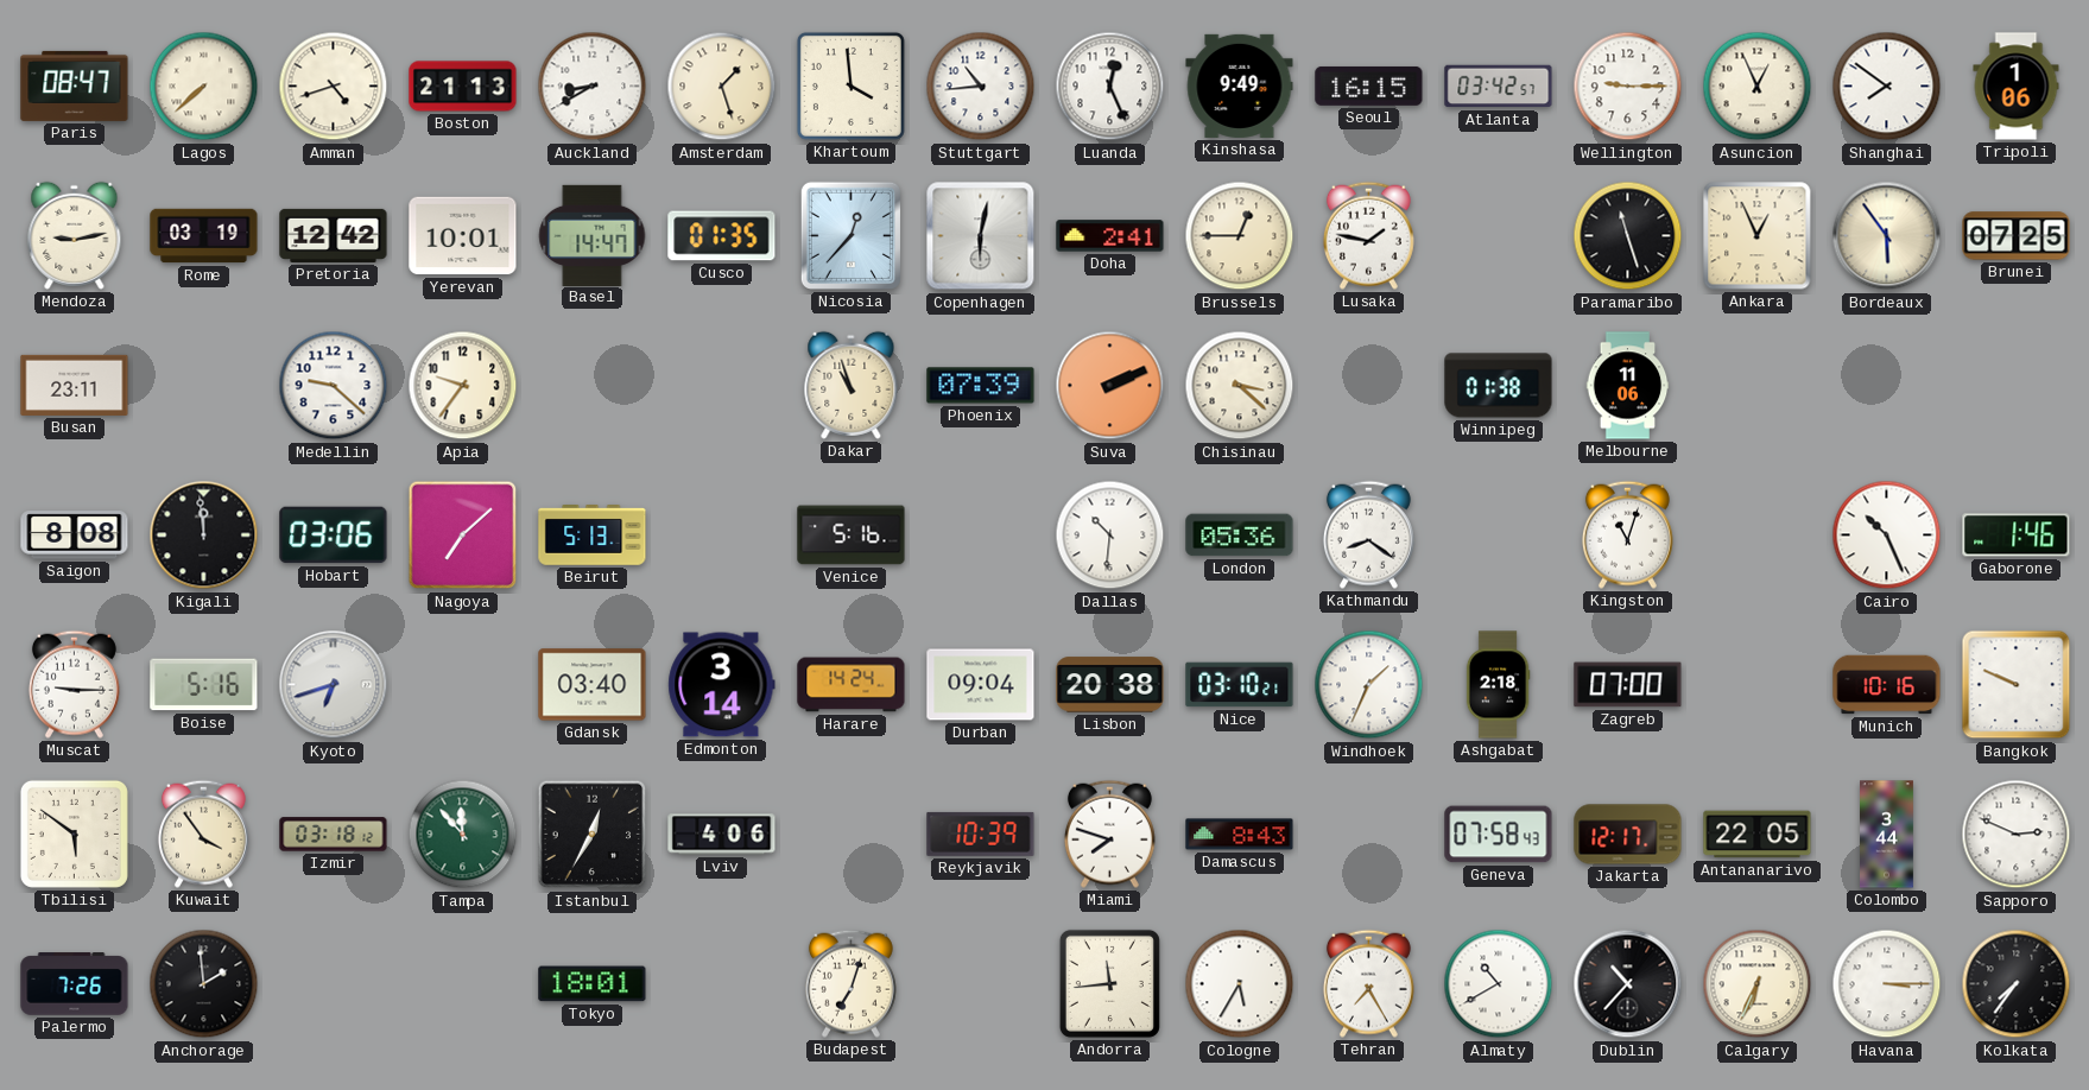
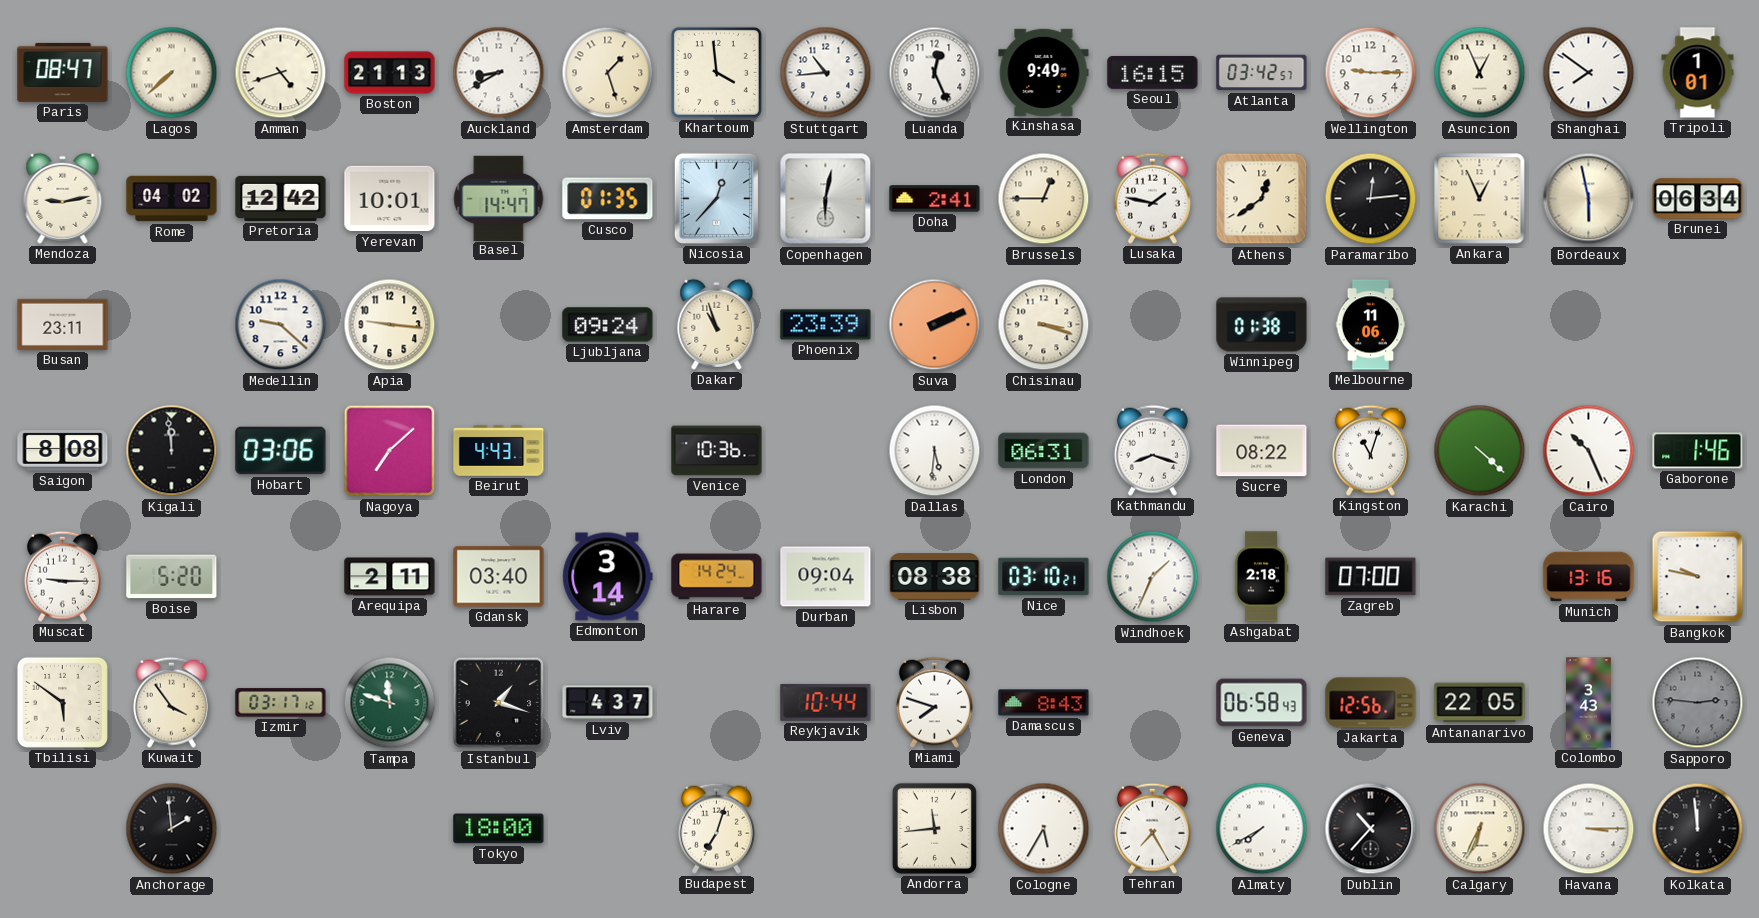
Tripoli: 1:06 -> 1:01
Rome: 03:19 -> 04:02
Athens: none -> 12:39
Paramaribo: 11:27 -> 12:14
Bordeaux: 5:54 -> 5:58
Brunei: 07:25 -> 06:34
Apia: 9:36 -> 9:16
Ljubljana: none -> 09:24
Phoenix: 07:39 -> 23:39
Chisinau: 3:22 -> 3:18
Beirut: 5:13 -> 4:43
Venice: 5:16 -> 10:36
Dallas: 10:31 -> 5:31
London: 05:36 -> 06:31
Kathmandu: 8:21 -> 8:18
Sucre: none -> 08:22
Karachi: none -> 4:22
Boise: 5:16 -> 5:20
Kyoto: 6:42 -> none
Arequipa: none -> 2:11
Lisbon: 20:38 -> 08:38
Munich: 10:16 -> 13:16
Bangkok: 9:49 -> 9:47
Izmir: 03:18 -> 03:17
Tampa: 11:53 -> 11:48
Istanbul: 12:35 -> 1:18
Lviv: 4:06 -> 4:37
Reykjavik: 10:39 -> 10:44
Geneva: 07:58 -> 06:58
Jakarta: 12:17 -> 12:56
Colombo: 3:44 -> 3:43
Sapporo: 2:49 -> 2:46
Sapporo dial: white -> grey
Palermo: 7:26 -> none
Tokyo: 18:01 -> 18:00
Almaty: 10:40 -> 7:40
Kolkata: 7:36 -> 11:59
